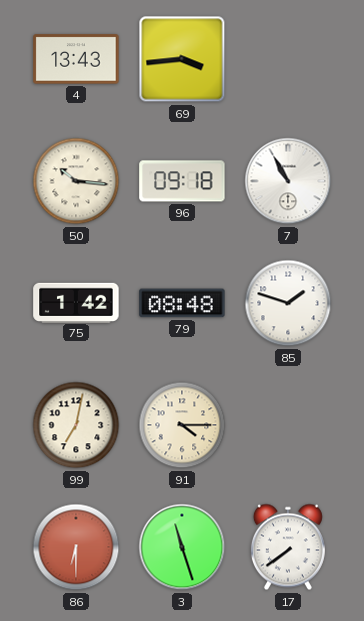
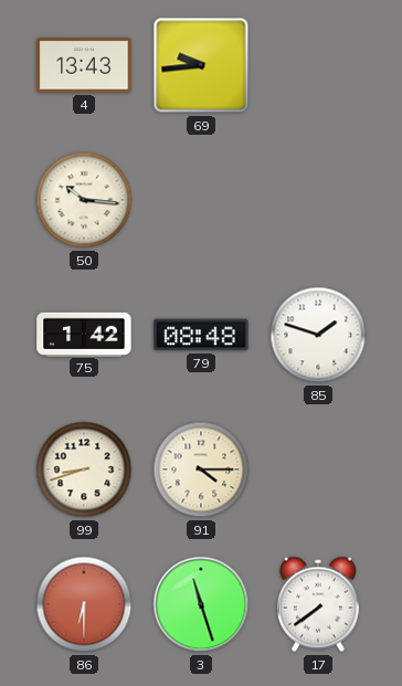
69: 3:44 -> 9:44
96: 09:18 -> none
7: 10:55 -> none
99: 7:02 -> 8:42
